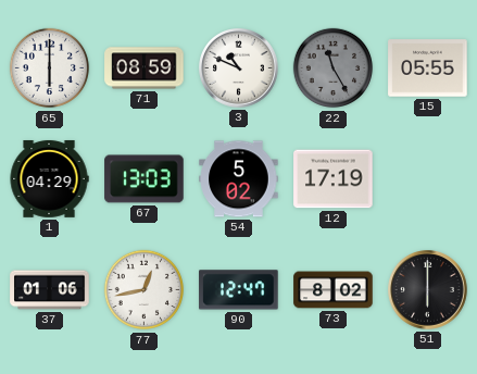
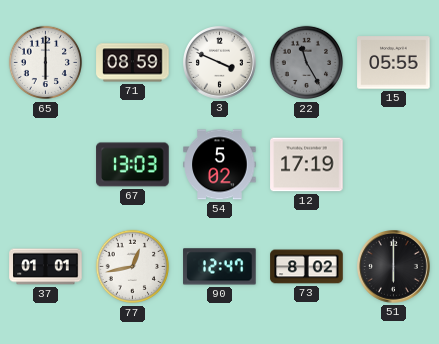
3: 10:49 -> 3:49
1: 04:29 -> none
37: 01:06 -> 01:01
